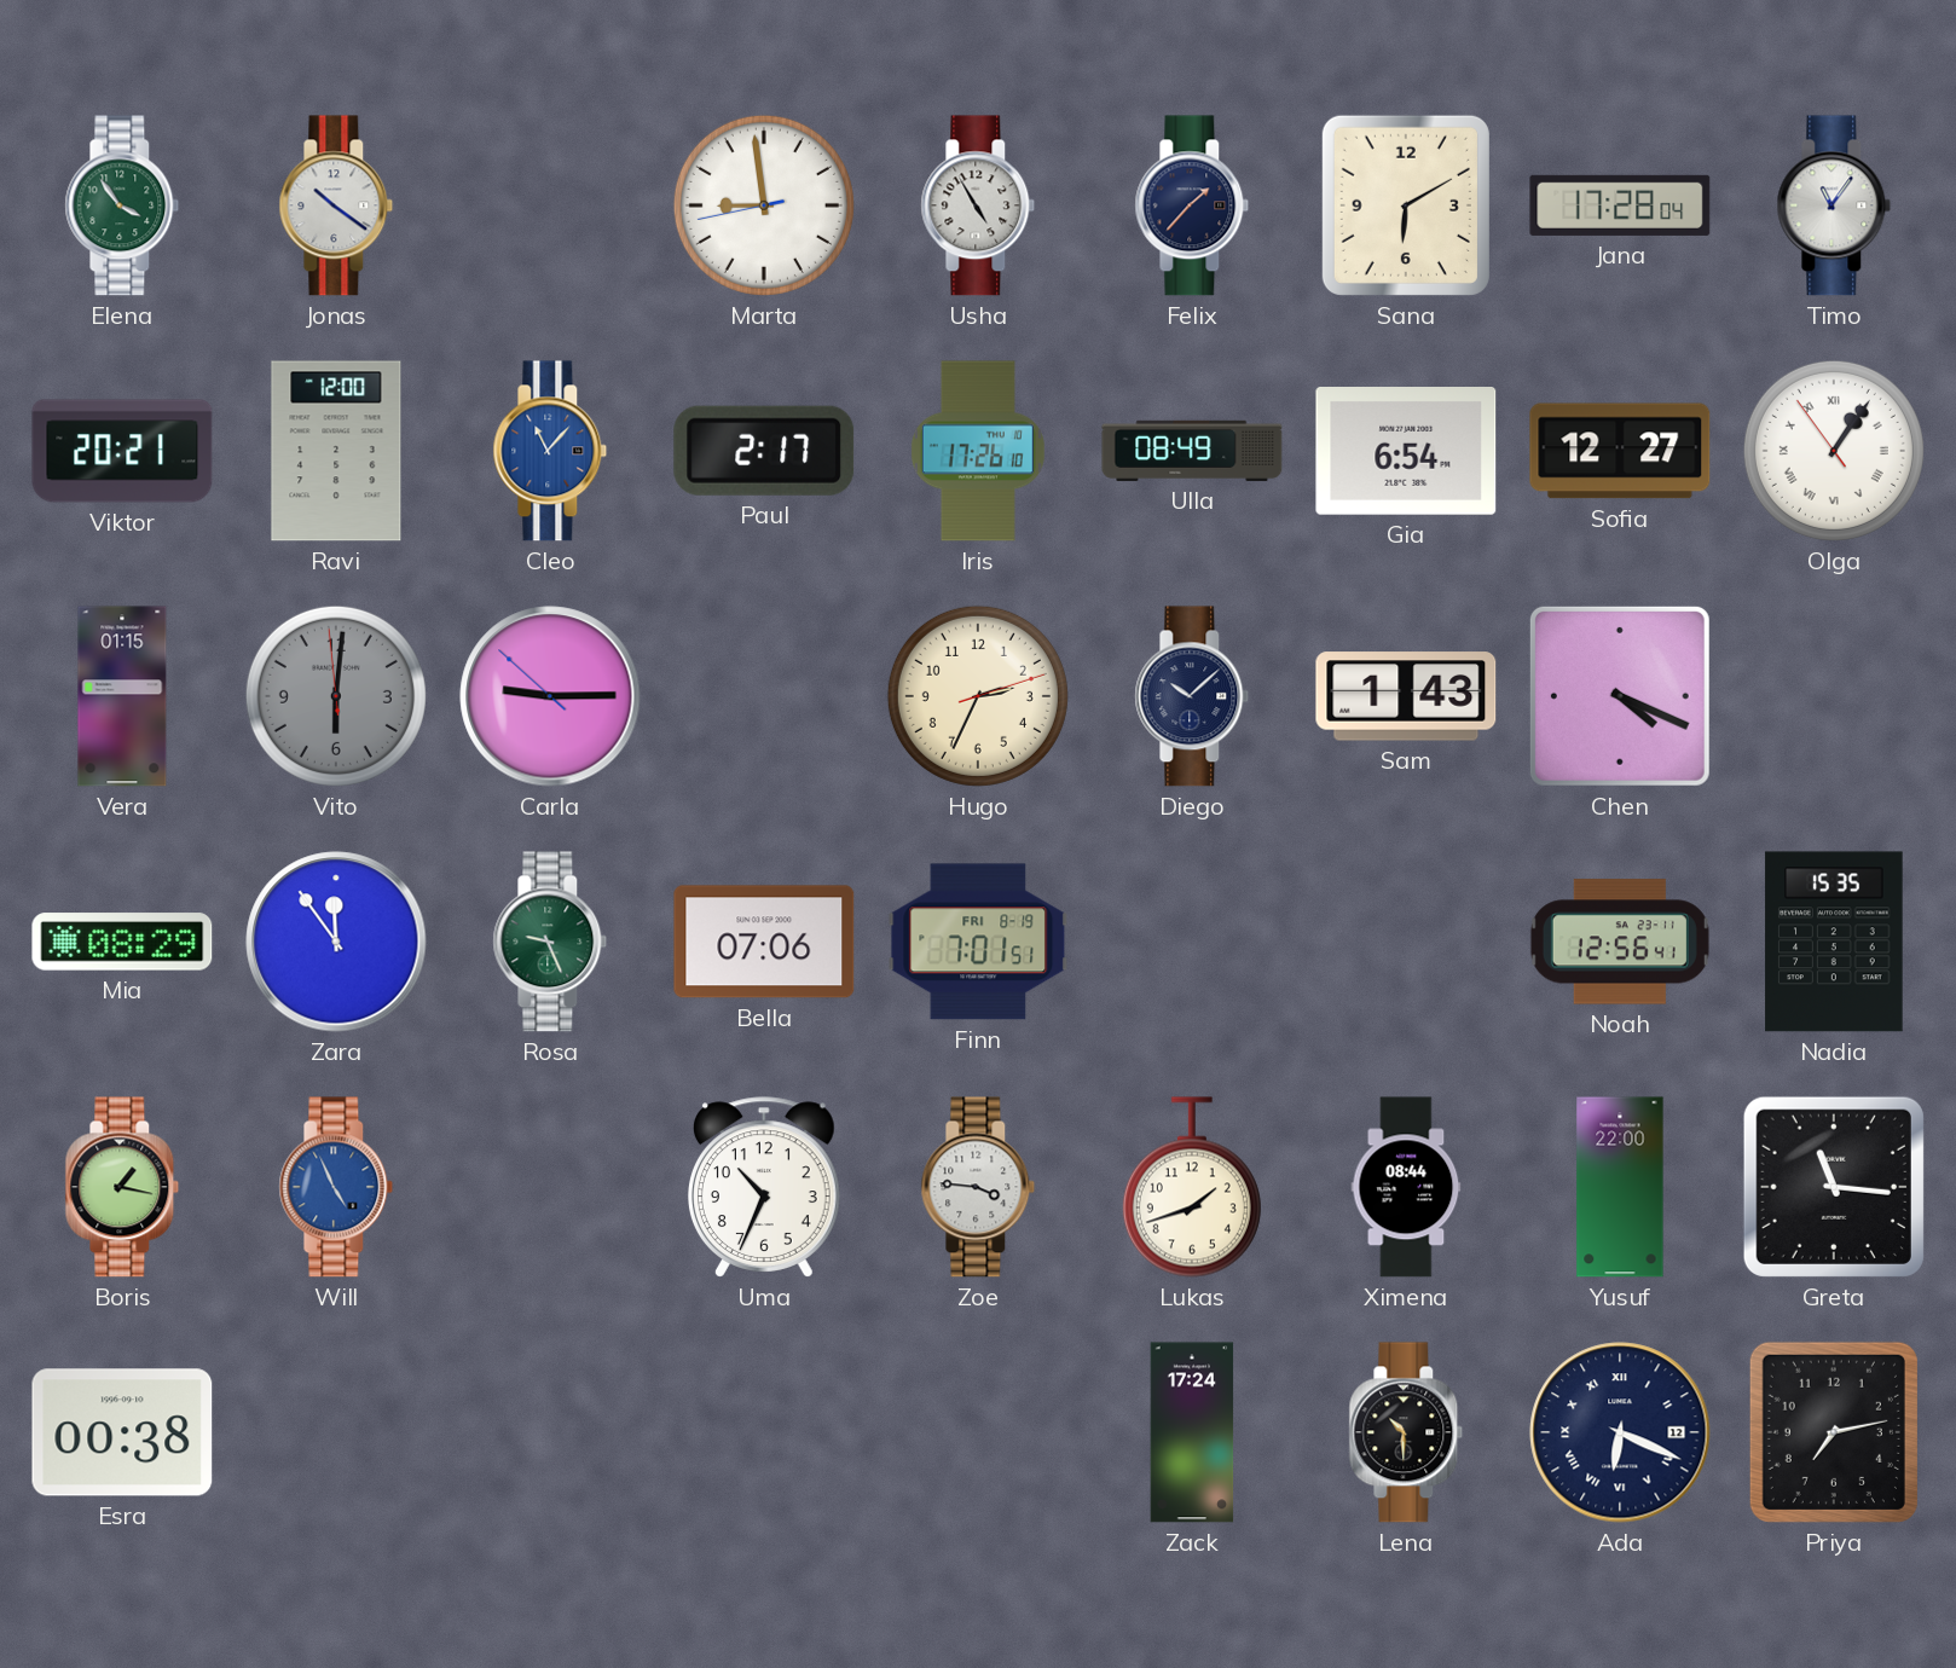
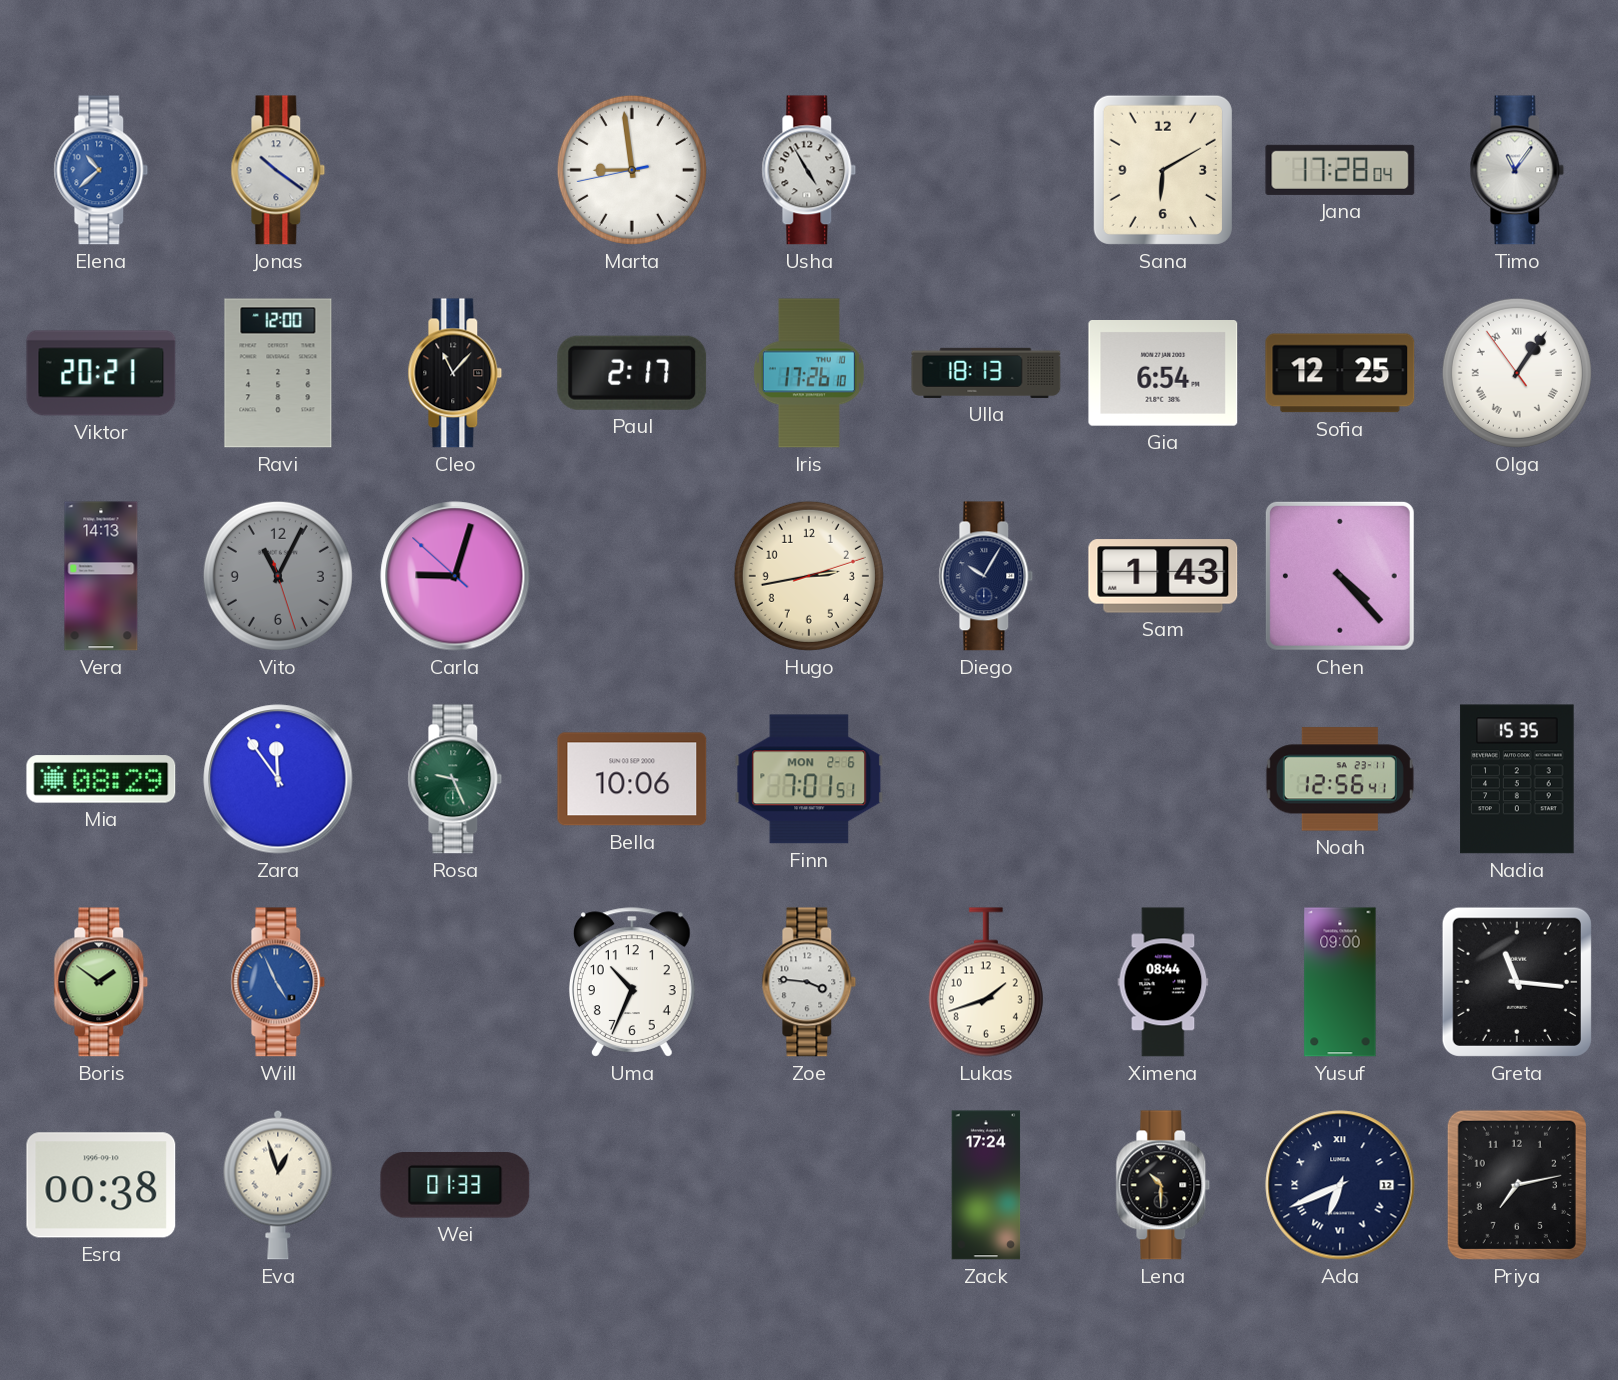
Elena: 3:54 -> 10:38
Elena dial: green -> blue
Felix: 1:37 -> none
Cleo dial: blue -> black
Ulla: 08:49 -> 18:13
Sofia: 12:27 -> 12:25
Vera: 01:15 -> 14:13
Vito: 6:00 -> 11:04
Carla: 9:14 -> 9:02
Hugo: 2:34 -> 2:43
Diego: 10:08 -> 10:05
Chen: 4:19 -> 4:23
Bella: 07:06 -> 10:06
Finn date: FRI 8-19 -> MON 2-6
Boris: 1:17 -> 1:51
Yusuf: 22:00 -> 09:00
Eva: none -> 12:57
Wei: none -> 01:33
Ada: 6:19 -> 6:41
